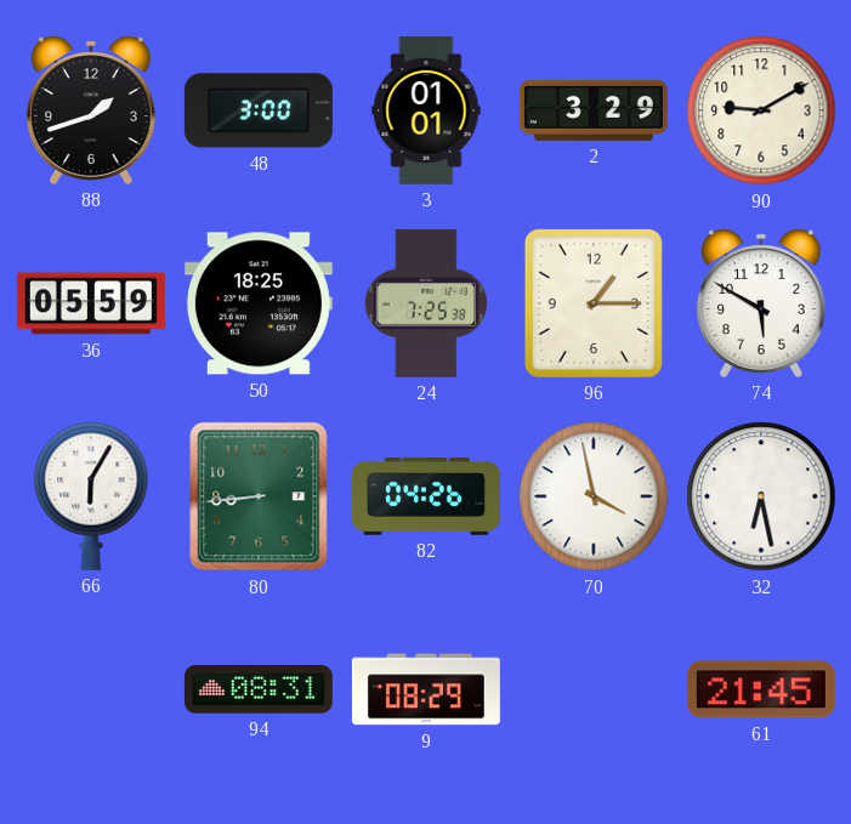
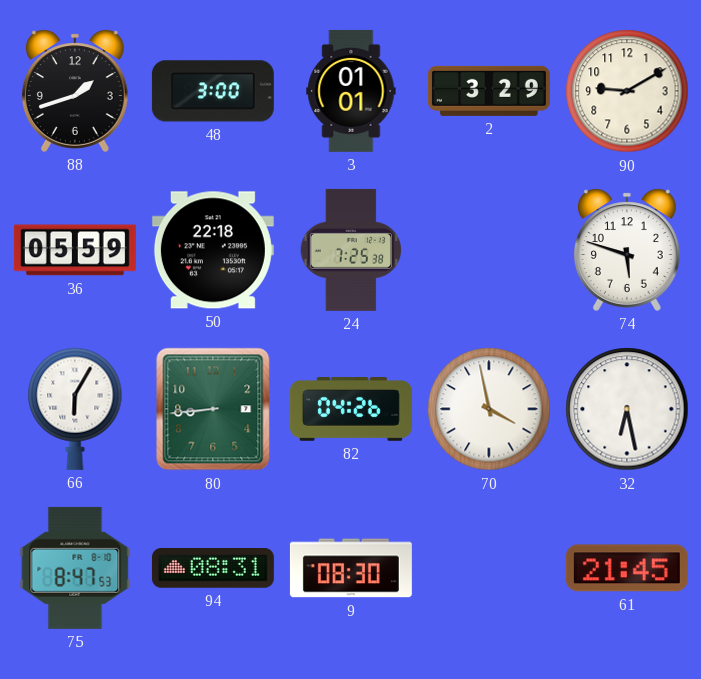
50: 18:25 -> 22:18
96: 1:15 -> none
74: 5:50 -> 5:48
75: none -> 8:47
9: 08:29 -> 08:30
